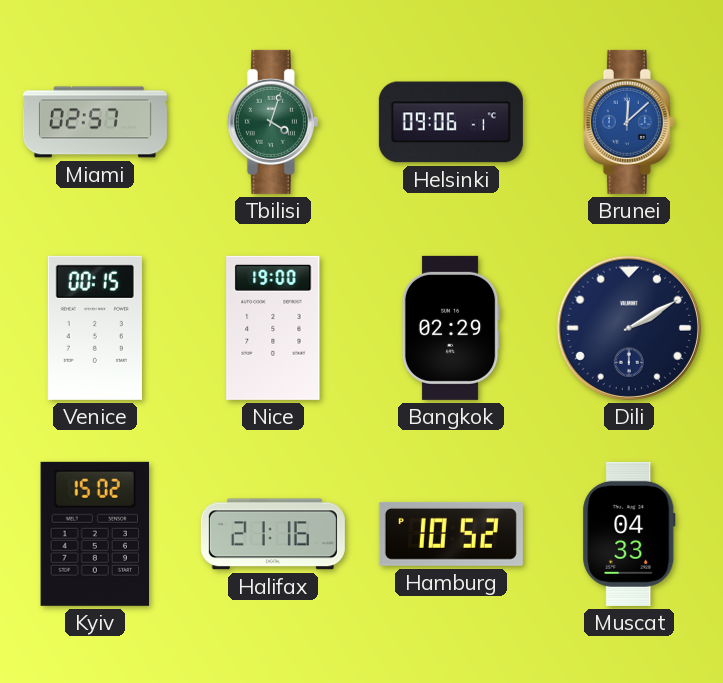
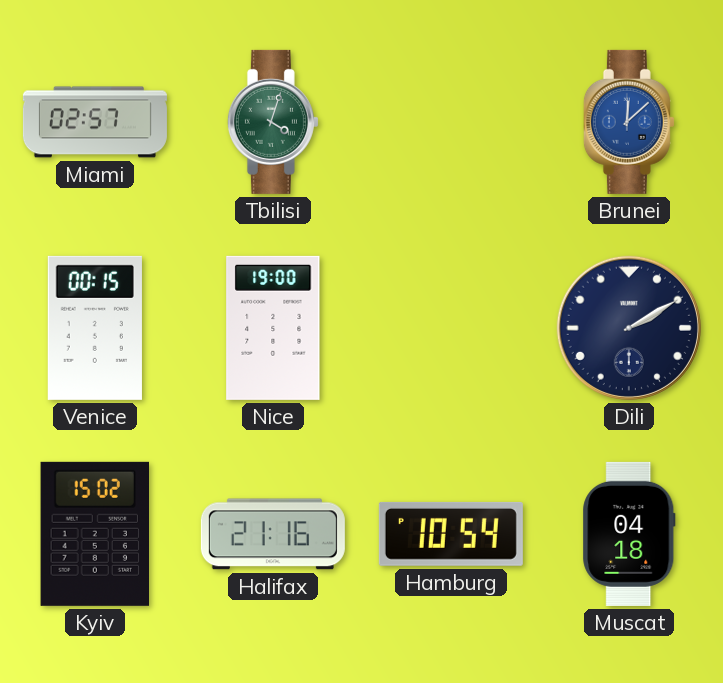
Helsinki: 09:06 -> none
Bangkok: 02:29 -> none
Hamburg: 10:52 -> 10:54
Muscat: 04:33 -> 04:18
